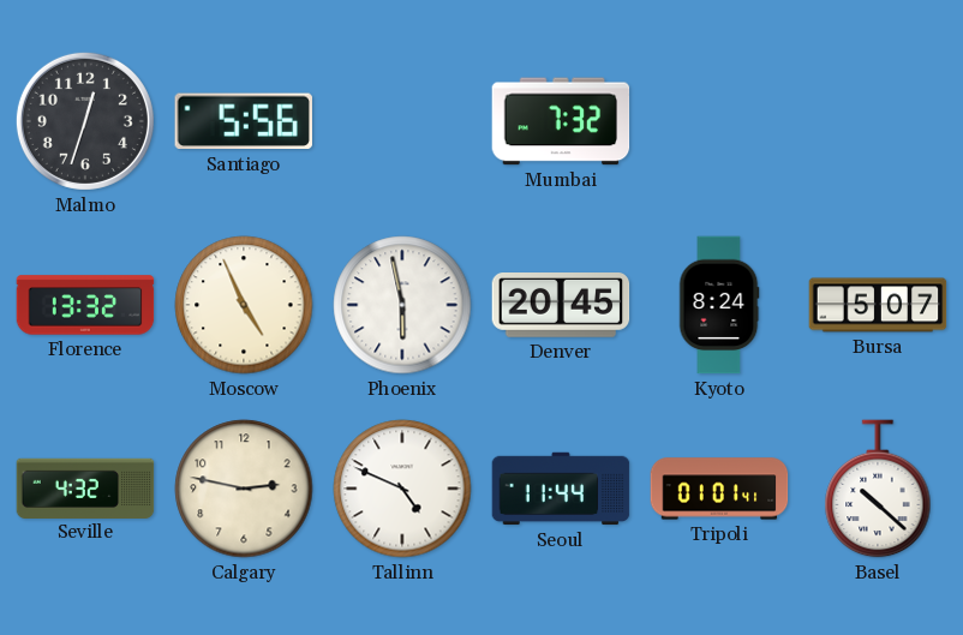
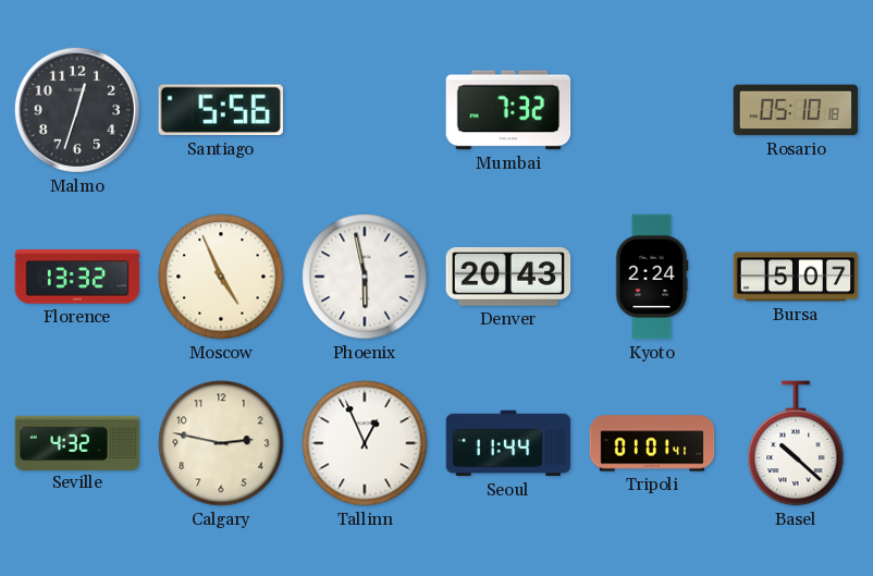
Rosario: none -> 05:10
Denver: 20:45 -> 20:43
Kyoto: 8:24 -> 2:24
Tallinn: 4:49 -> 12:56
